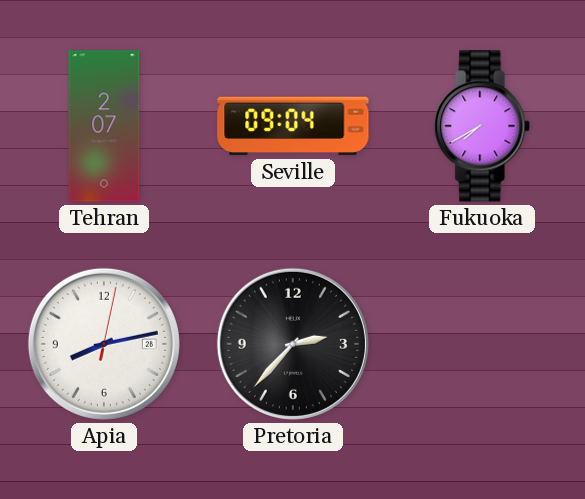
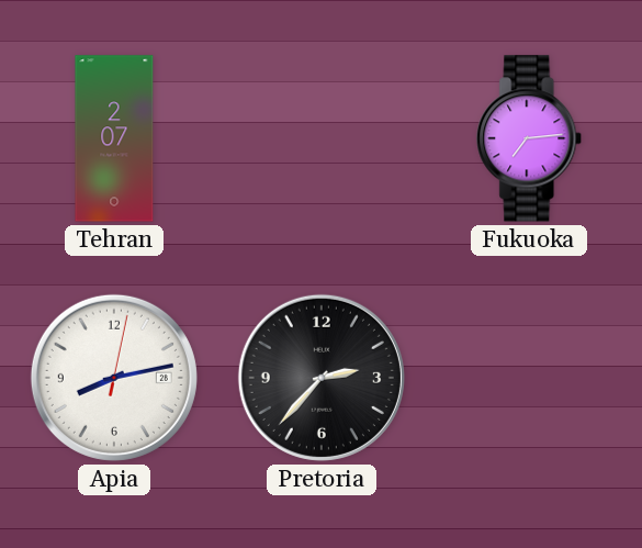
Seville: 09:04 -> none
Fukuoka: 7:40 -> 7:14
